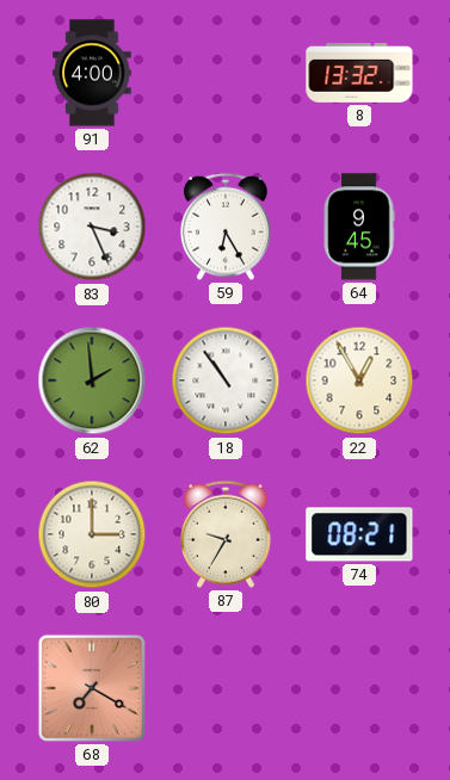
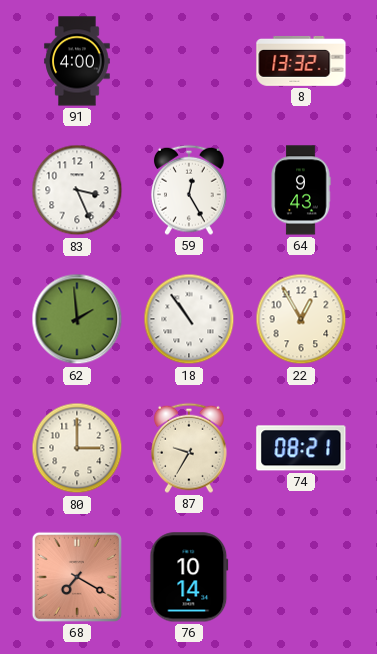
59: 6:25 -> 12:25
64: 9:45 -> 9:43
76: none -> 10:14
